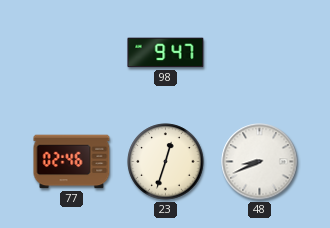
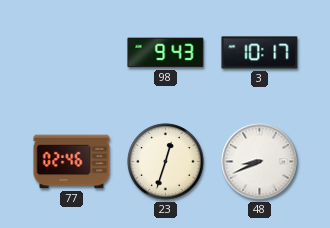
98: 9:47 -> 9:43
3: none -> 10:17
